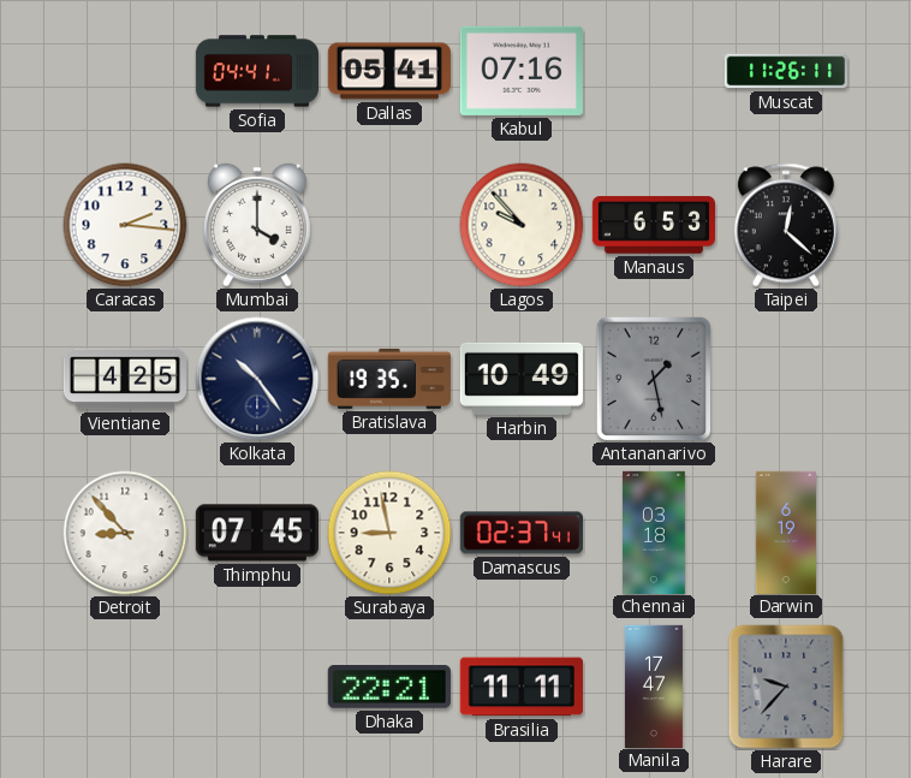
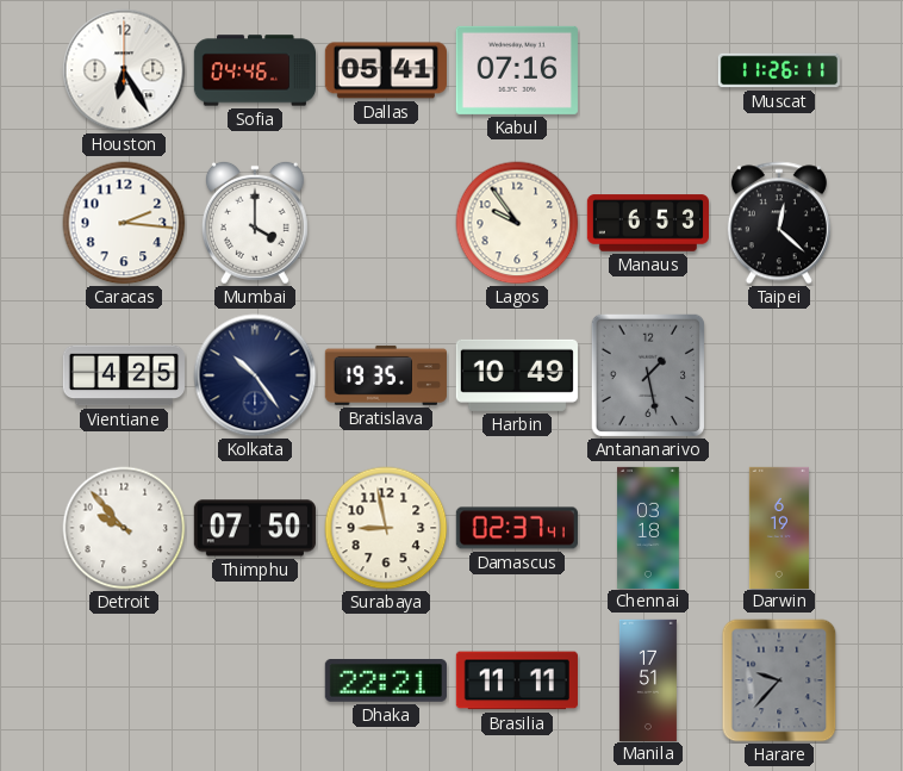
Houston: none -> 6:25
Sofia: 04:41 -> 04:46
Lagos: 9:53 -> 9:54
Detroit: 8:53 -> 9:53
Thimphu: 07:45 -> 07:50
Manila: 17:47 -> 17:51
